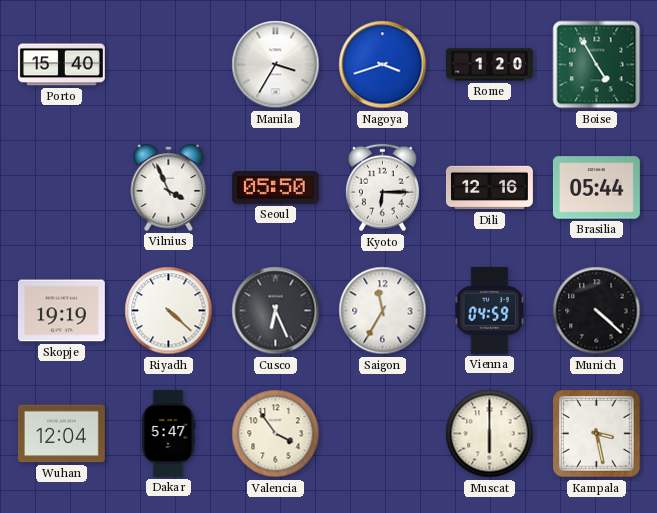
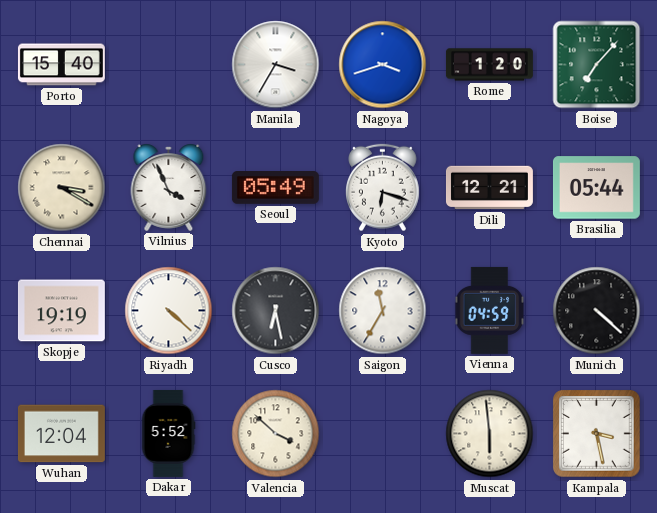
Boise: 4:55 -> 7:07
Chennai: none -> 3:20
Seoul: 05:50 -> 05:49
Kyoto: 6:15 -> 6:18
Dili: 12:16 -> 12:21
Cusco: 6:26 -> 6:28
Dakar: 5:47 -> 5:52
Valencia: 3:54 -> 3:52
Muscat: 6:00 -> 5:59
